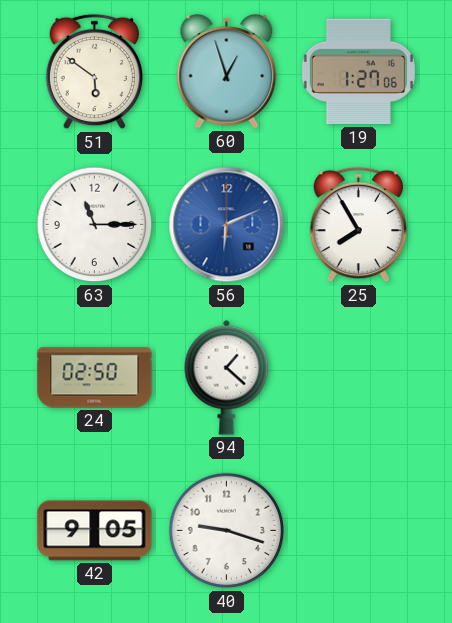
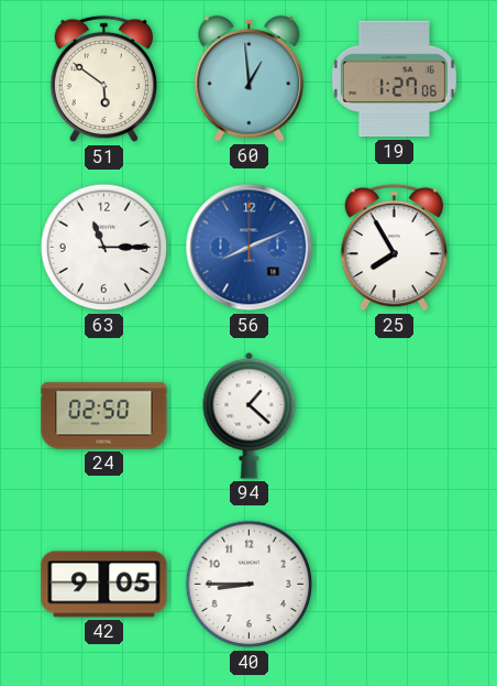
60: 12:57 -> 12:59
56: 6:11 -> 8:11
40: 9:18 -> 8:45
